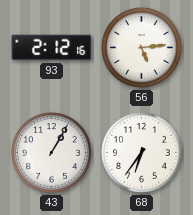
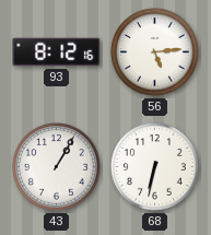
93: 2:12 -> 8:12
68: 6:36 -> 6:32
